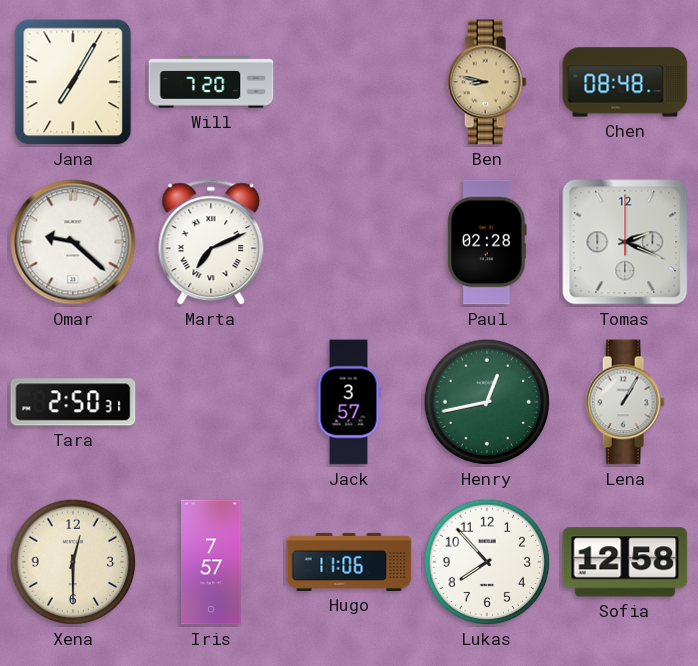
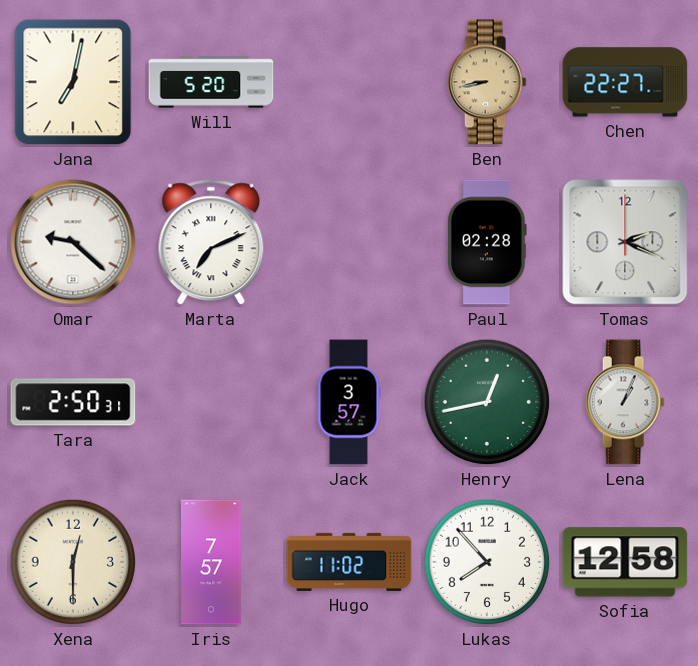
Jana: 7:05 -> 7:02
Will: 7:20 -> 5:20
Ben: 8:47 -> 8:43
Chen: 08:48 -> 22:27
Lena: 1:05 -> 1:04
Hugo: 11:06 -> 11:02
